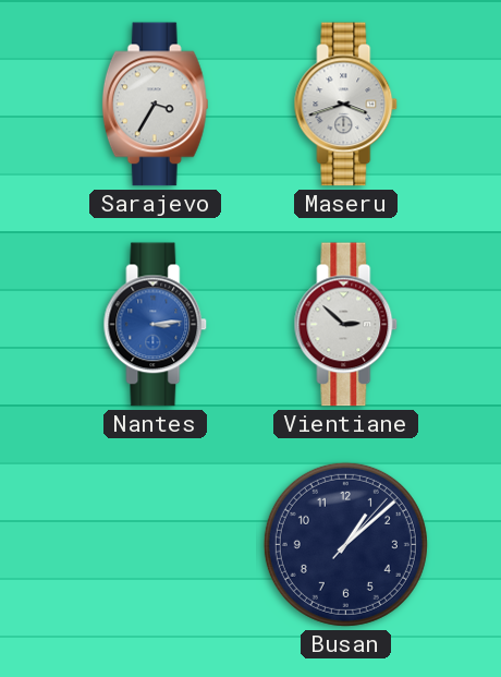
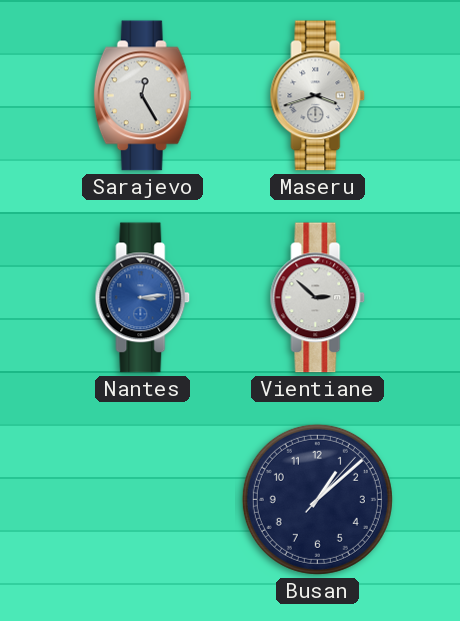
Sarajevo: 3:35 -> 12:25
